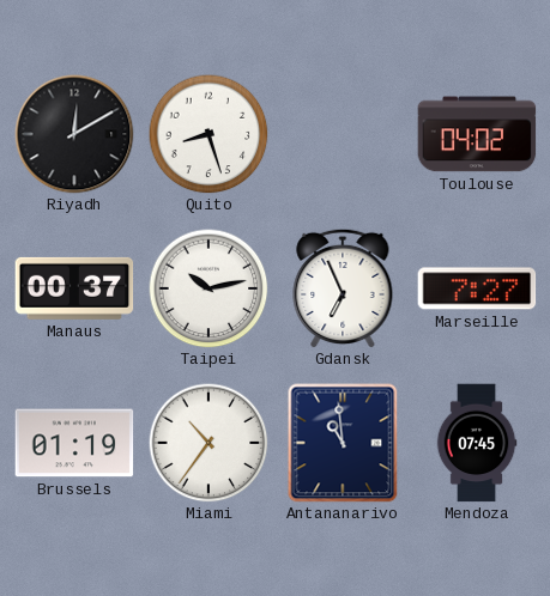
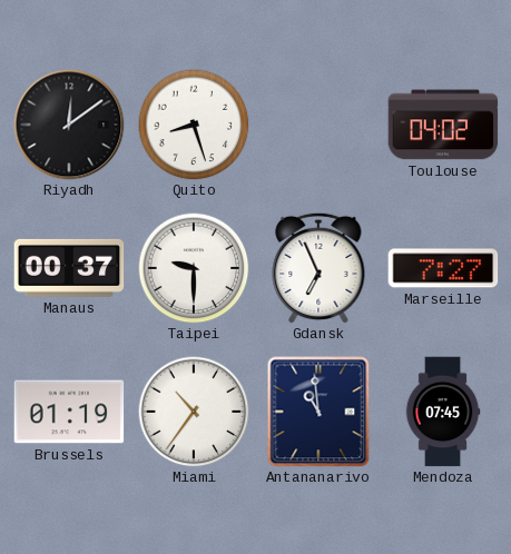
Riyadh: 12:10 -> 12:09
Taipei: 10:13 -> 9:30
